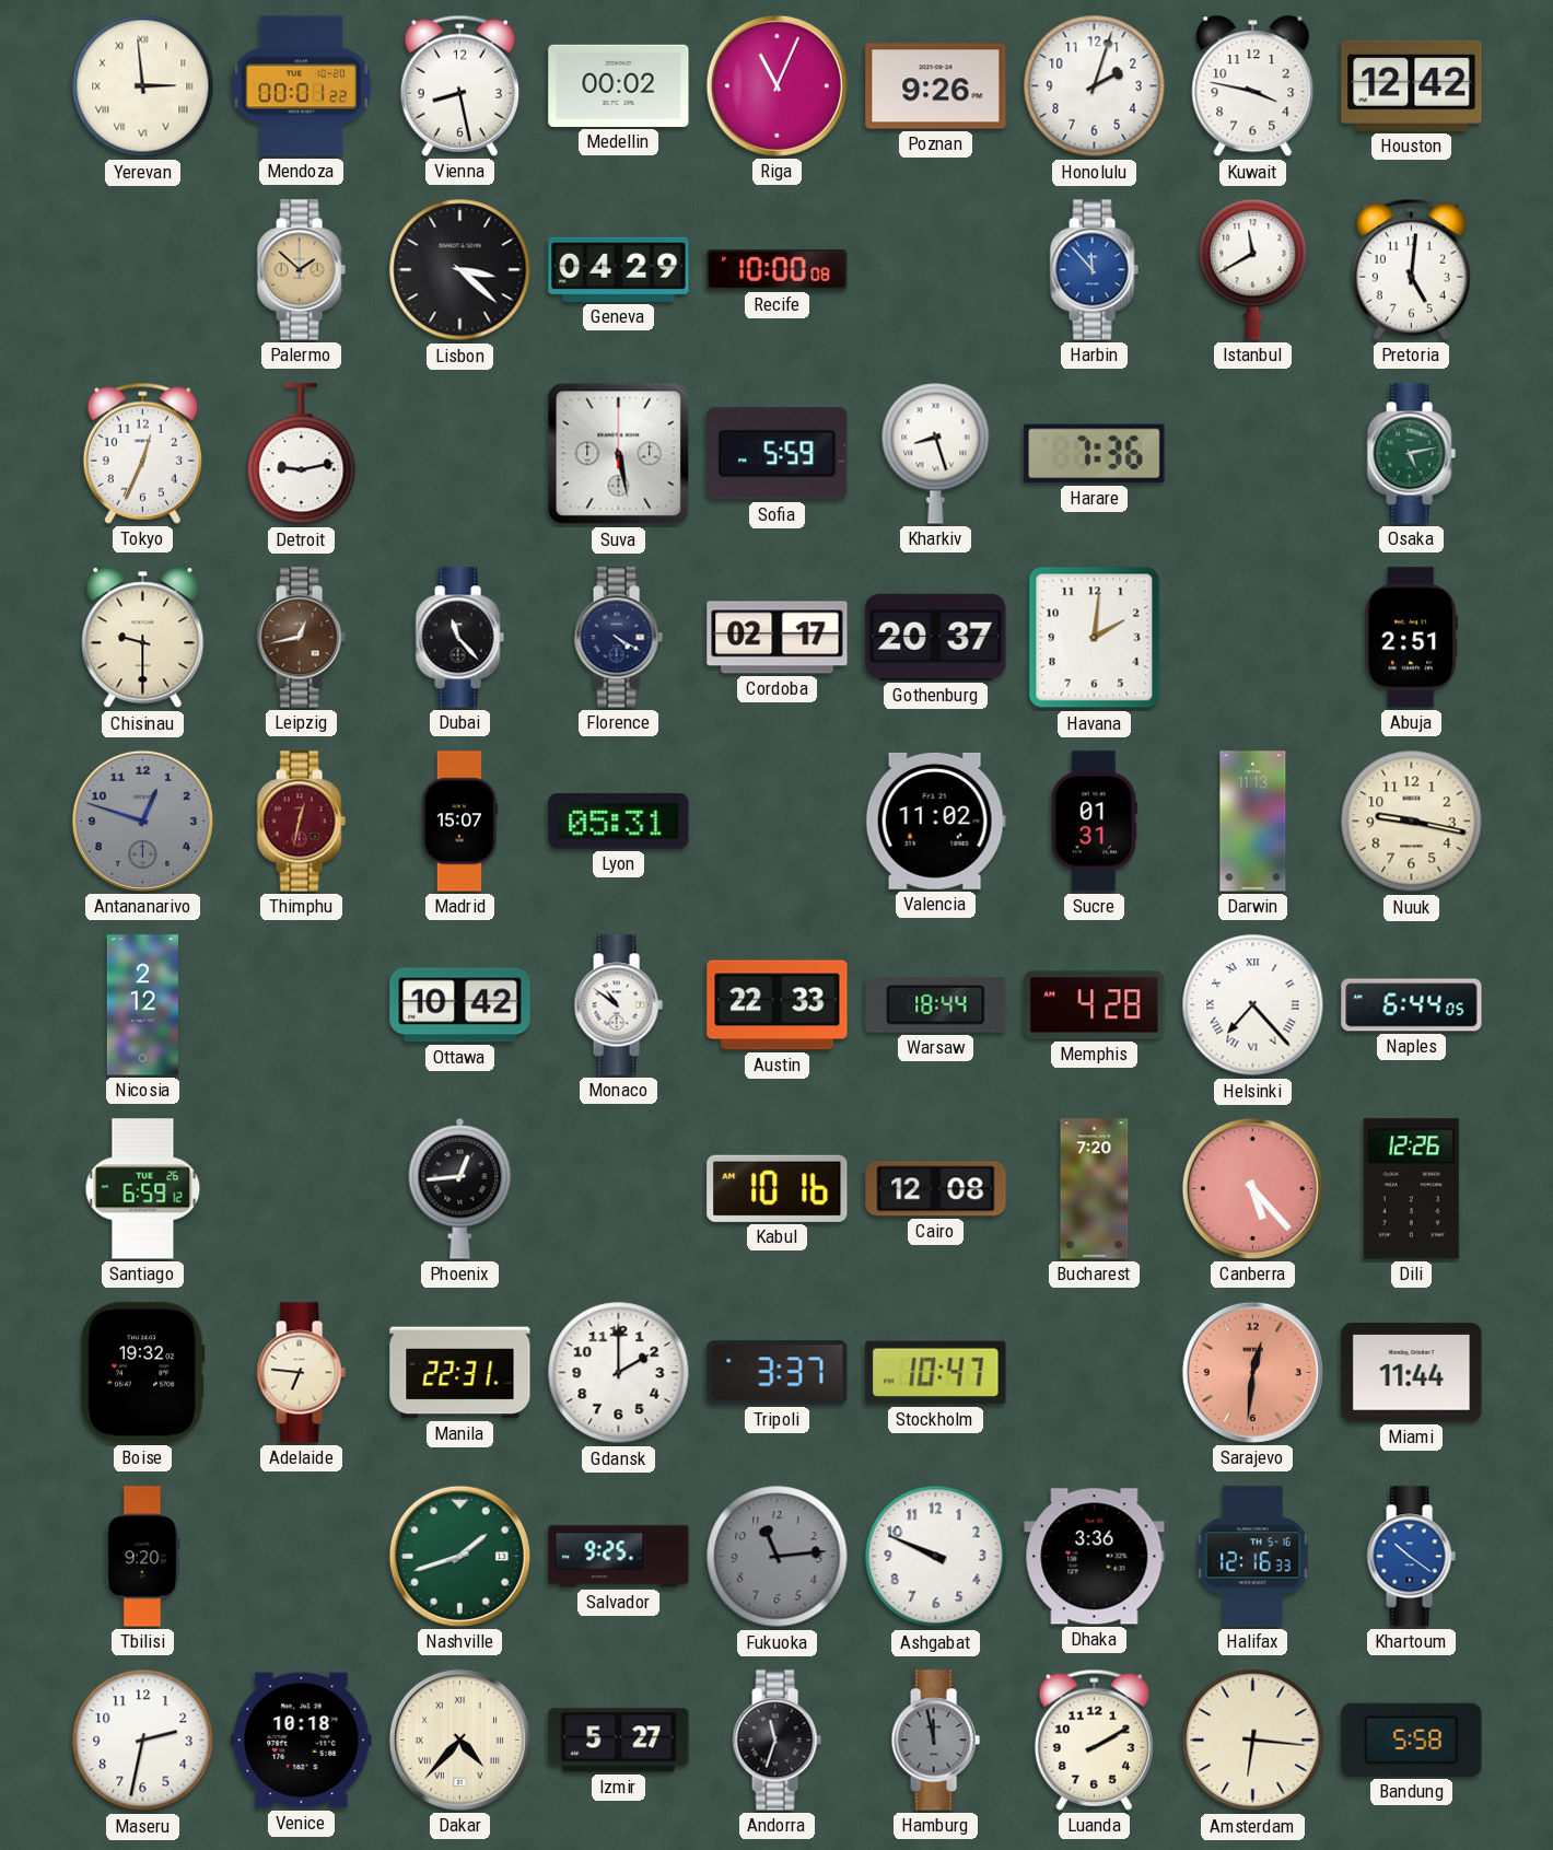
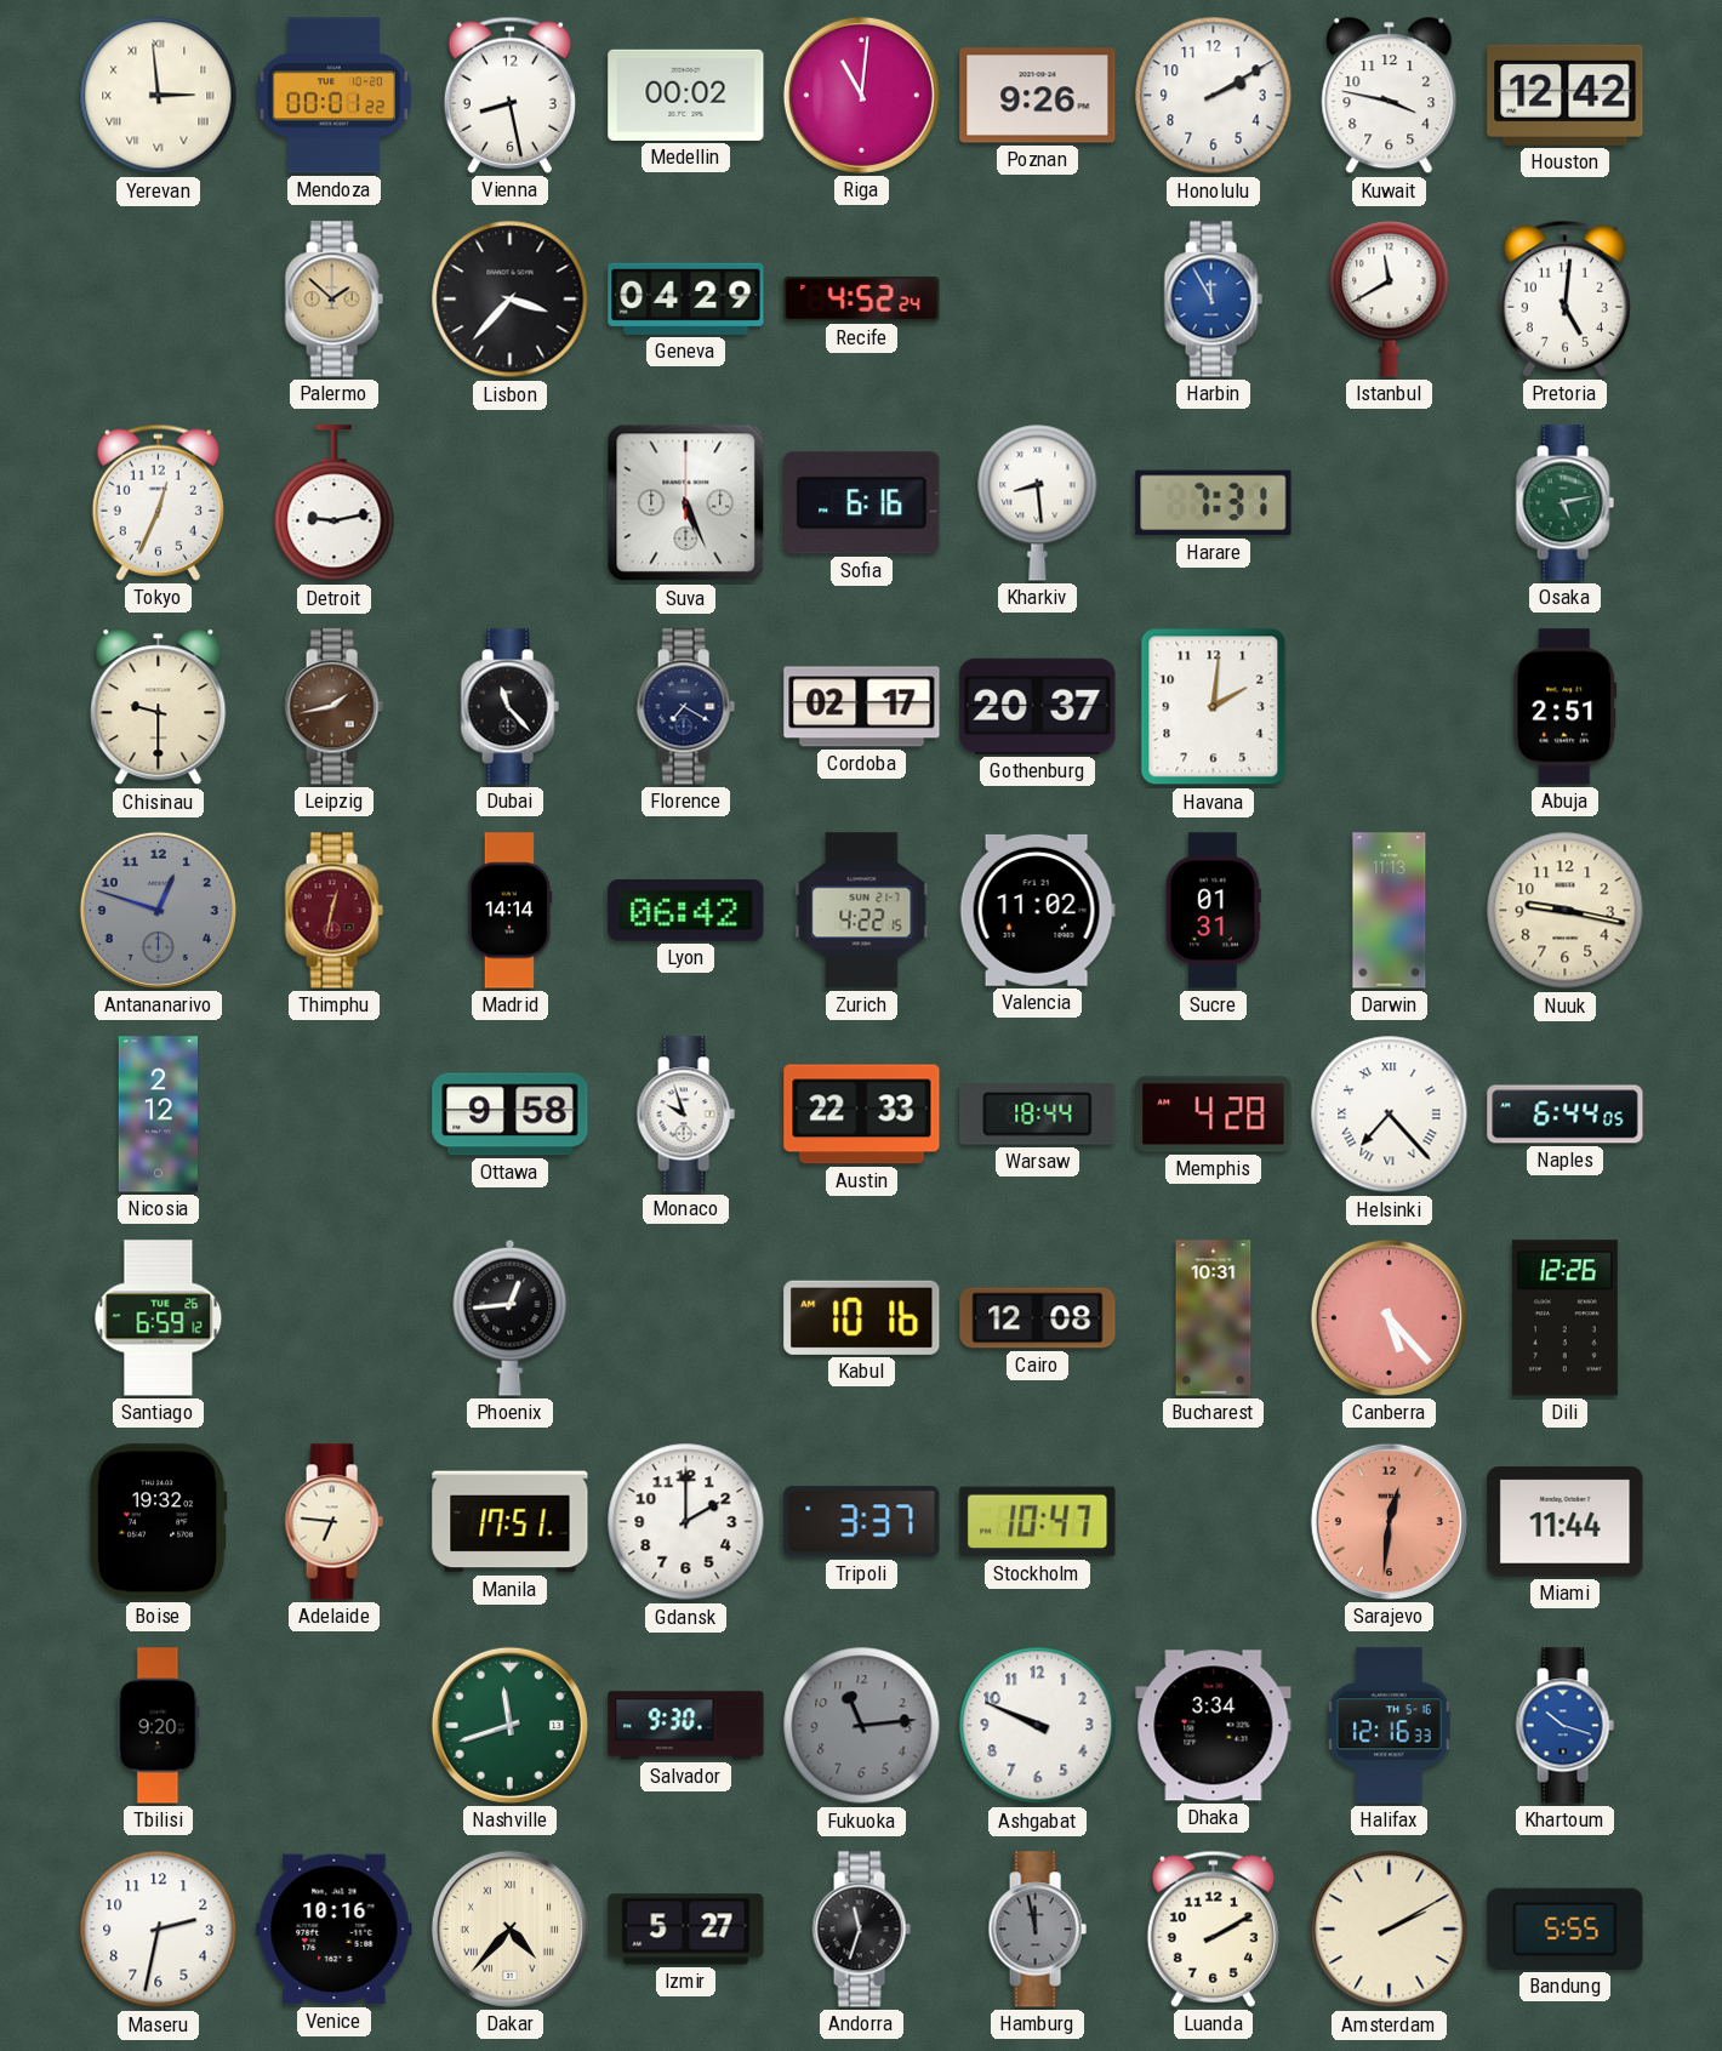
Riga: 11:04 -> 11:01
Honolulu: 2:03 -> 2:10
Lisbon: 3:22 -> 3:37
Recife: 10:00 -> 4:52
Harbin: 11:53 -> 11:55
Suva: 5:28 -> 5:26
Sofia: 5:59 -> 6:16
Kharkiv: 8:27 -> 8:29
Harare: 7:36 -> 7:31
Leipzig: 12:43 -> 1:43
Florence: 4:20 -> 7:20
Madrid: 15:07 -> 14:14
Lyon: 05:31 -> 06:42
Zurich: none -> 4:22
Ottawa: 10:42 -> 9:58
Monaco: 10:51 -> 9:57
Bucharest: 7:20 -> 10:31
Manila: 22:31 -> 17:51
Nashville: 1:42 -> 11:42
Salvador: 9:25 -> 9:30
Dhaka: 3:36 -> 3:34
Khartoum: 10:21 -> 10:18
Venice: 10:18 -> 10:16
Amsterdam: 6:16 -> 2:10
Bandung: 5:58 -> 5:55
